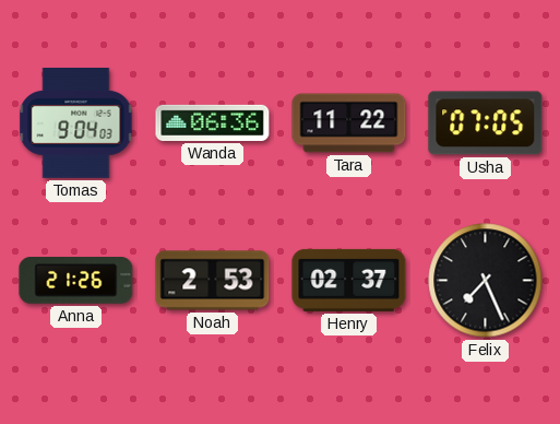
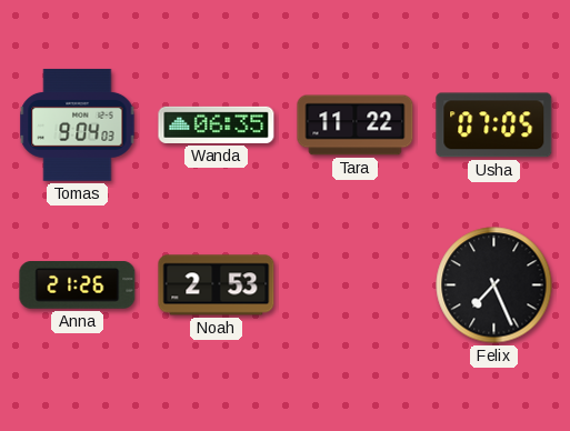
Wanda: 06:36 -> 06:35
Henry: 02:37 -> none
